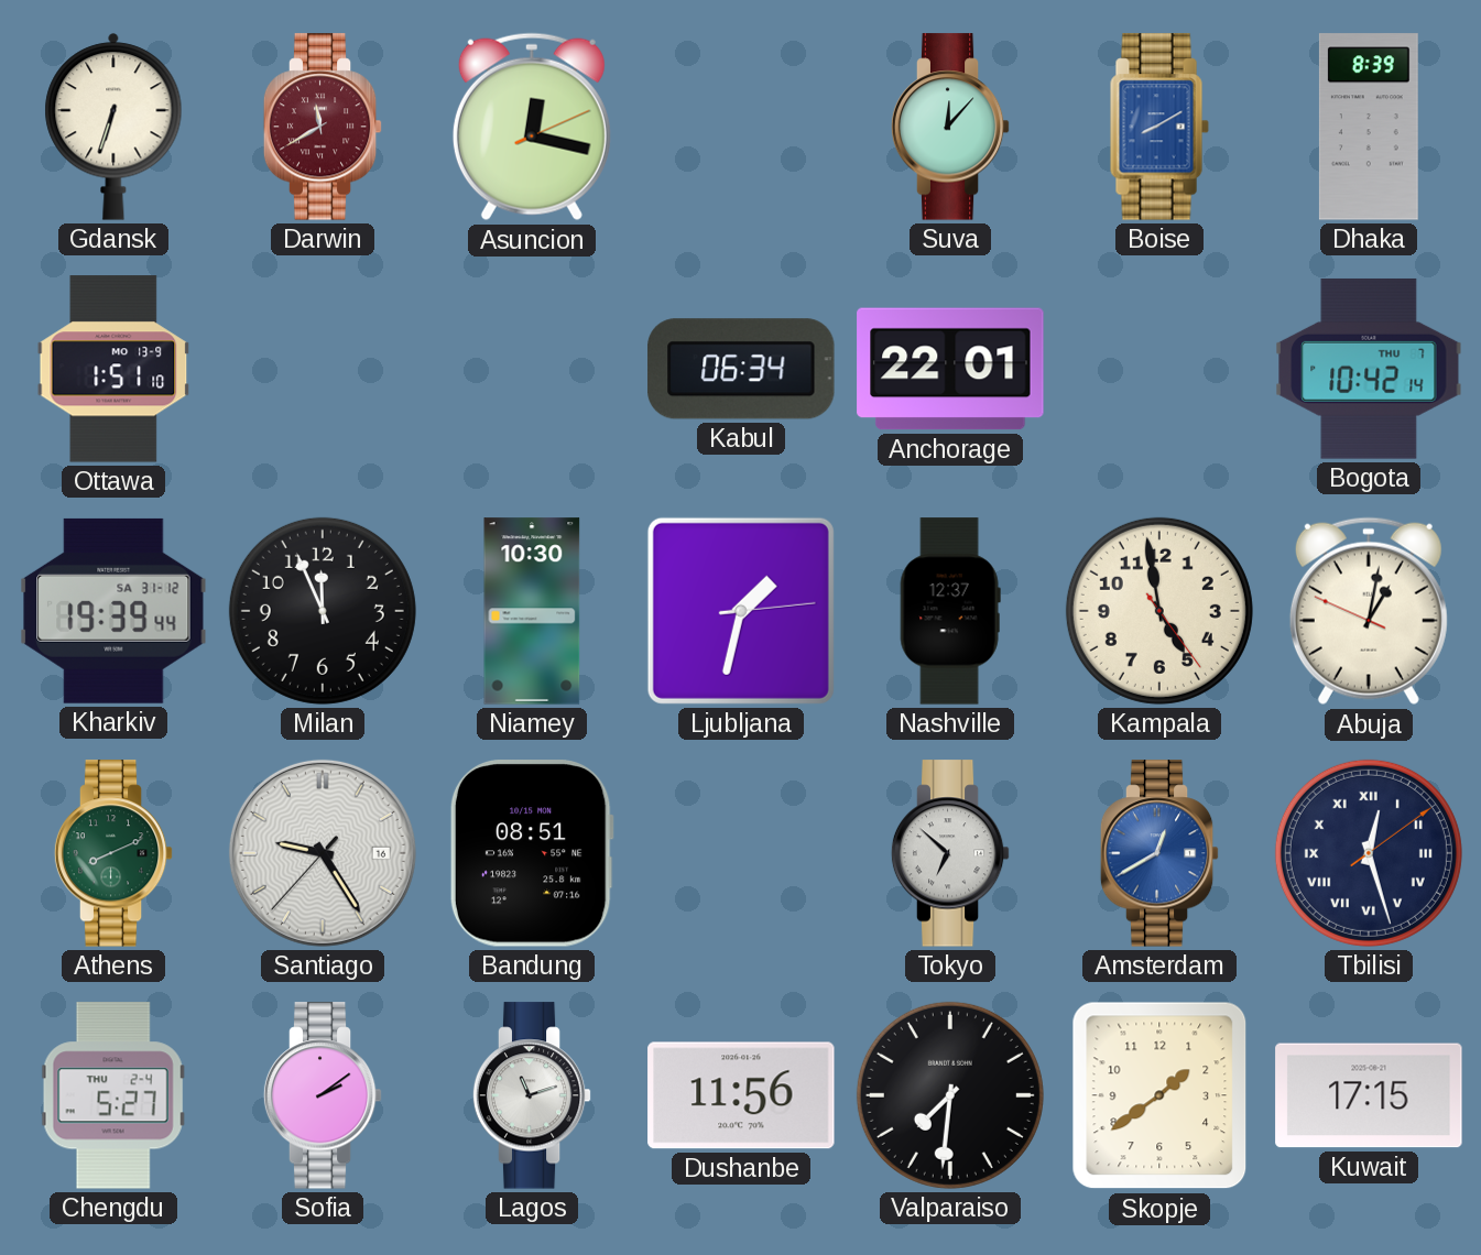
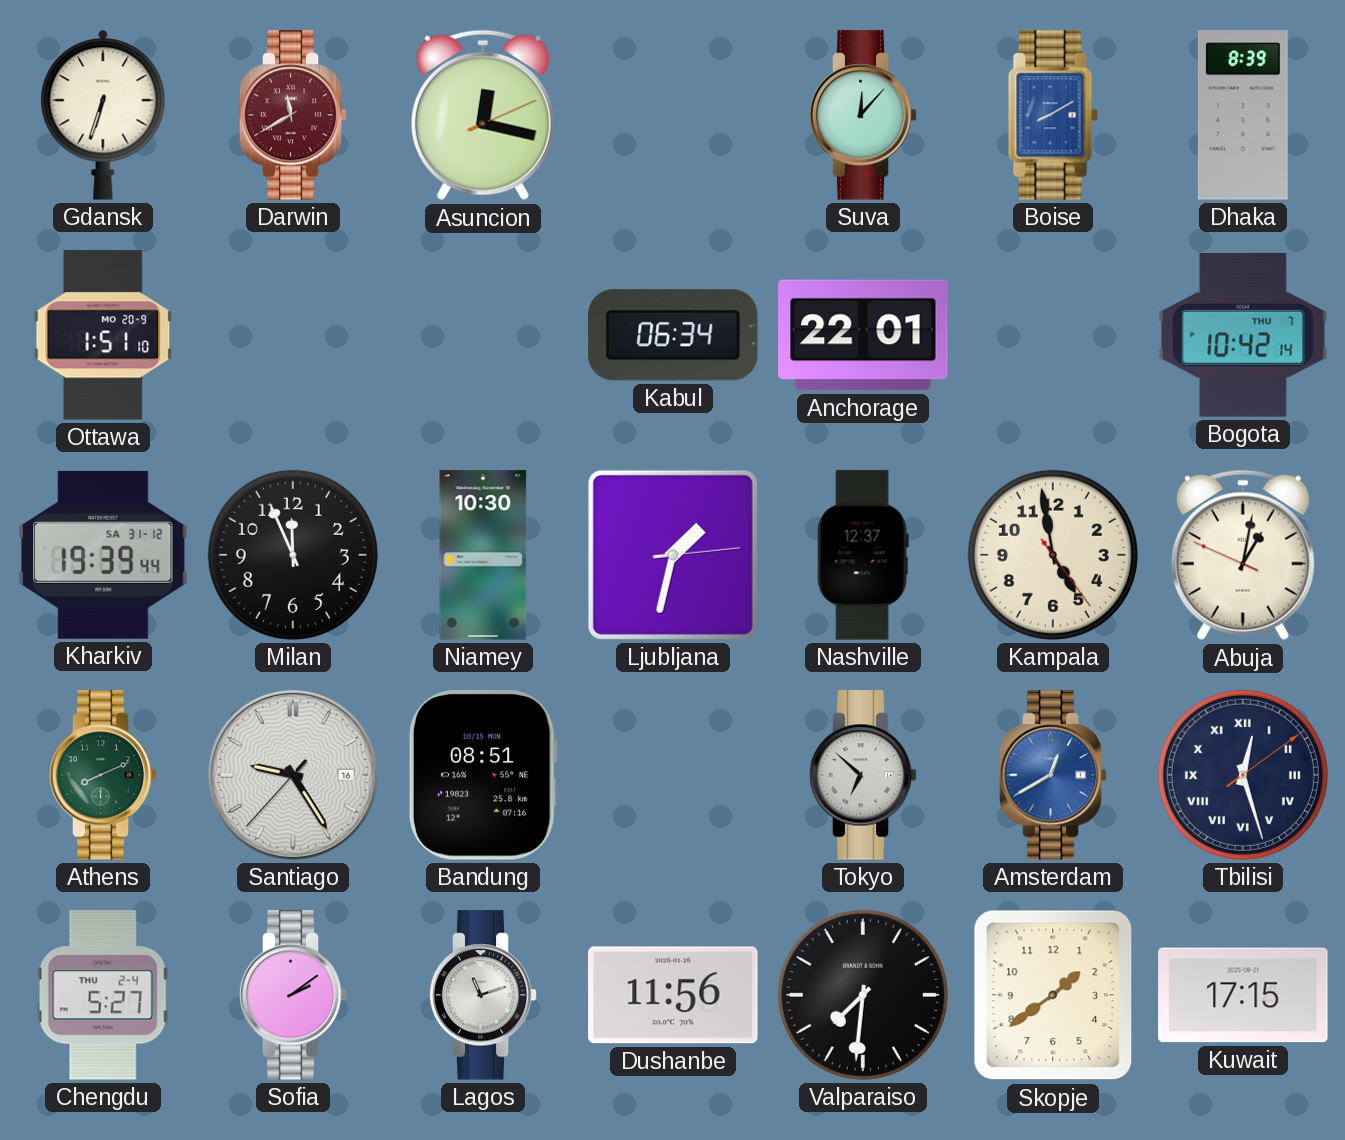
Ottawa date: MO 13-9 -> MO 20-9
